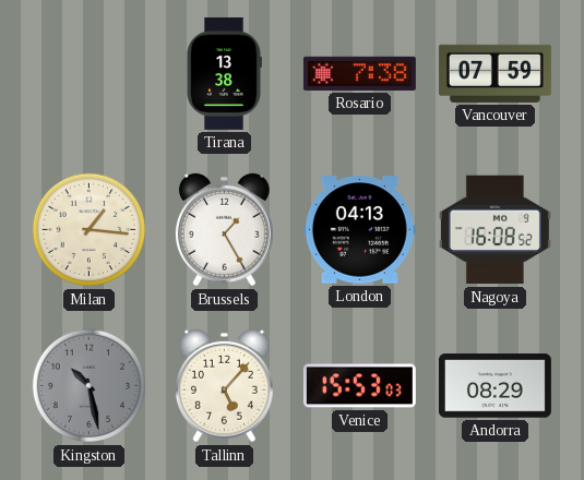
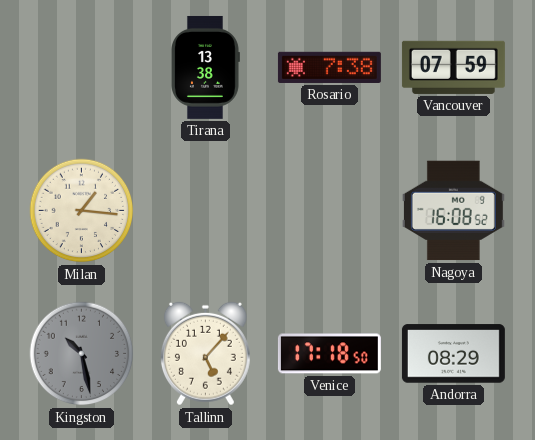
Brussels: 1:25 -> none
London: 04:13 -> none
Venice: 15:53 -> 17:18
